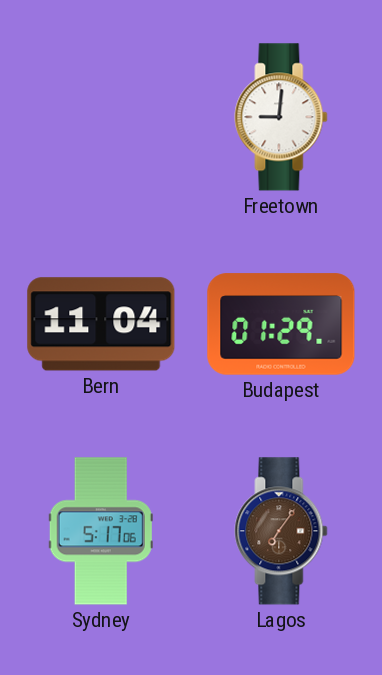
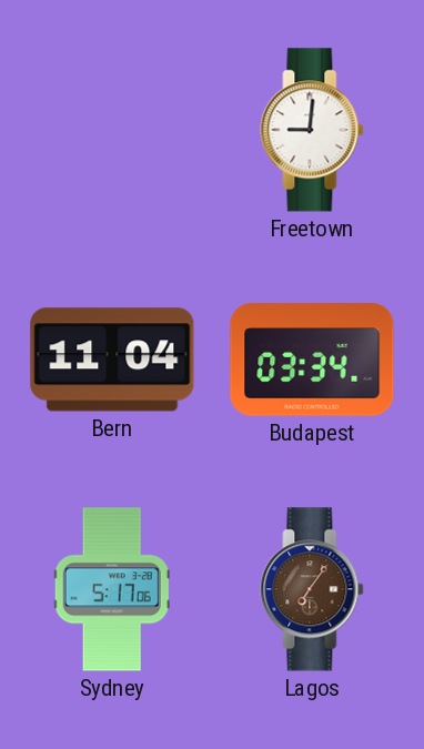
Budapest: 01:29 -> 03:34
